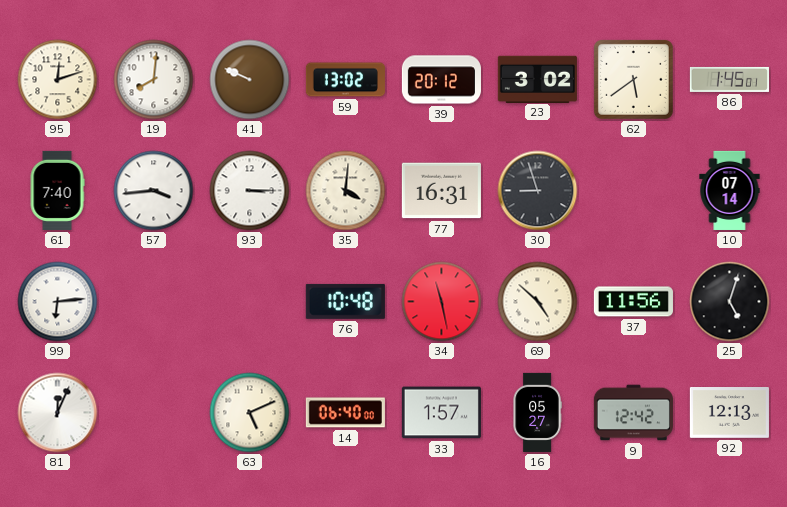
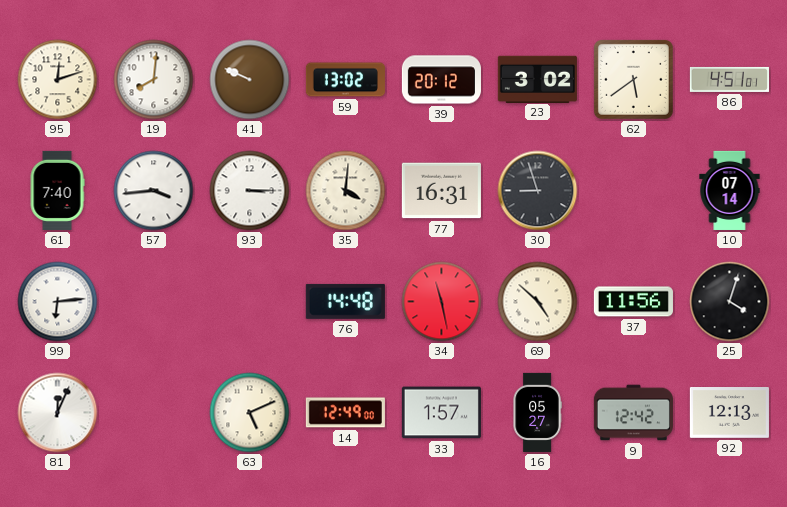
86: 1:45 -> 4:51
76: 10:48 -> 14:48
25: 5:03 -> 4:03
14: 06:40 -> 12:49
